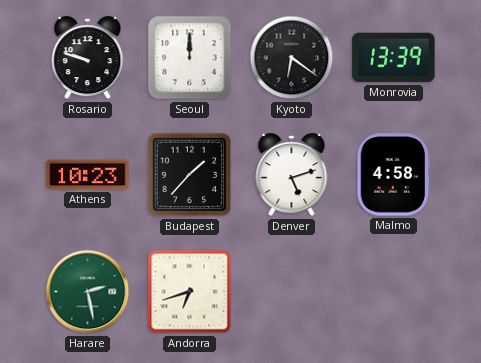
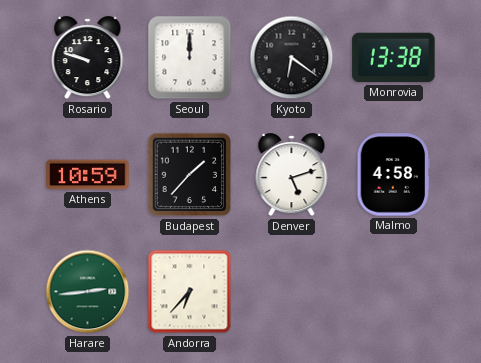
Monrovia: 13:39 -> 13:38
Athens: 10:23 -> 10:59
Harare: 2:28 -> 2:44
Andorra: 6:42 -> 6:37
